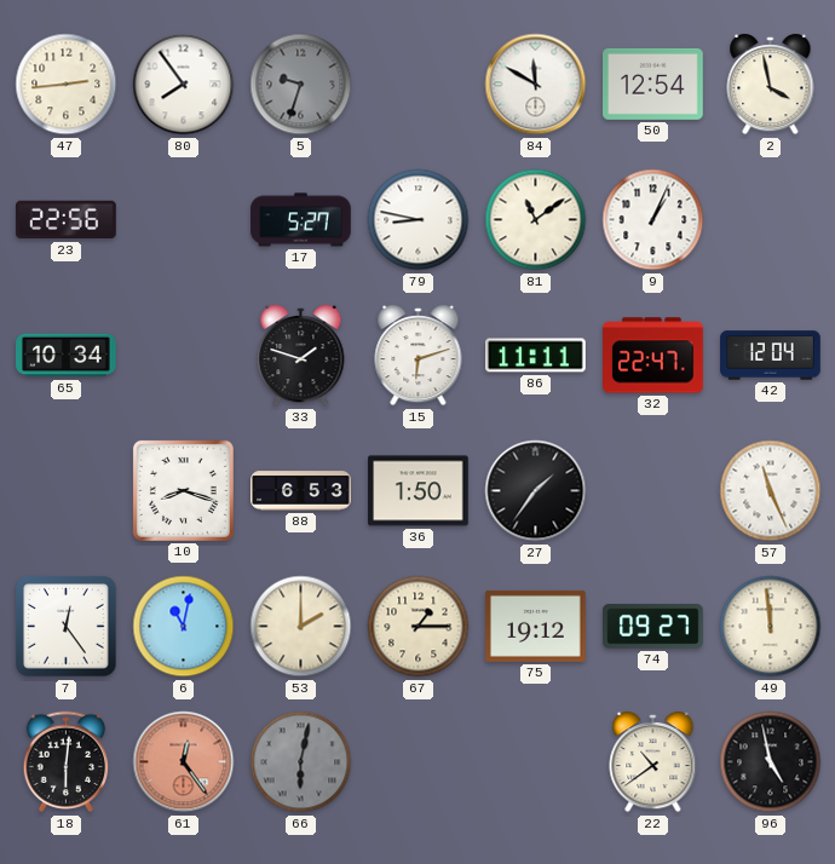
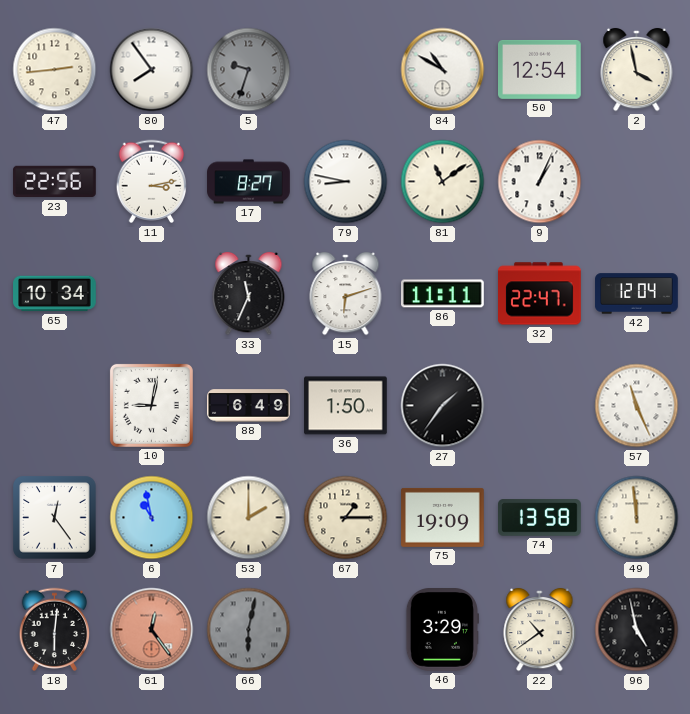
84: 11:50 -> 10:50
11: none -> 3:13
17: 5:27 -> 8:27
33: 1:48 -> 11:34
10: 8:18 -> 9:02
88: 6:53 -> 6:49
6: 11:02 -> 10:58
75: 19:12 -> 19:09
74: 09:27 -> 13:58
46: none -> 3:29
